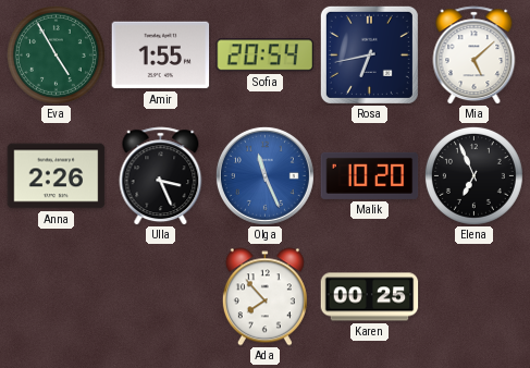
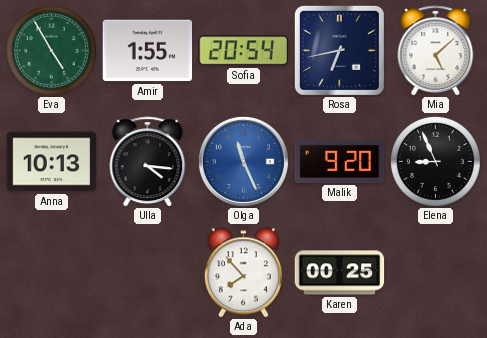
Anna: 2:26 -> 10:13
Ulla: 3:26 -> 4:16
Malik: 10:20 -> 9:20
Elena: 6:56 -> 8:56
